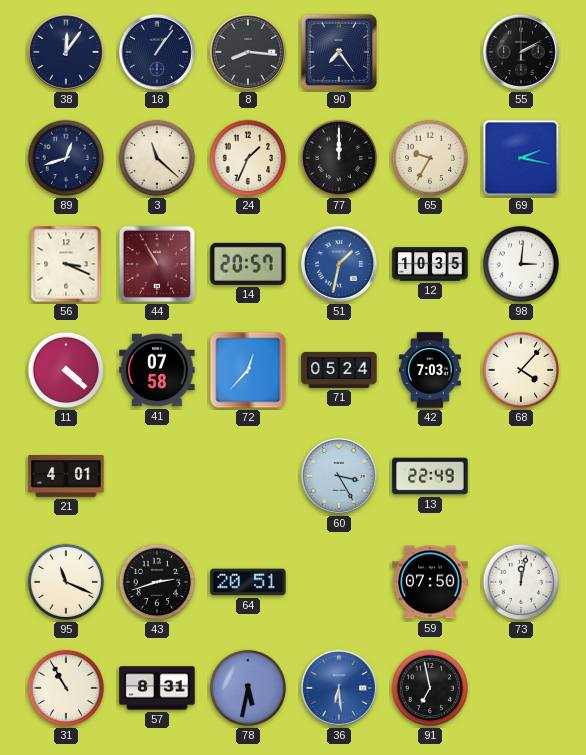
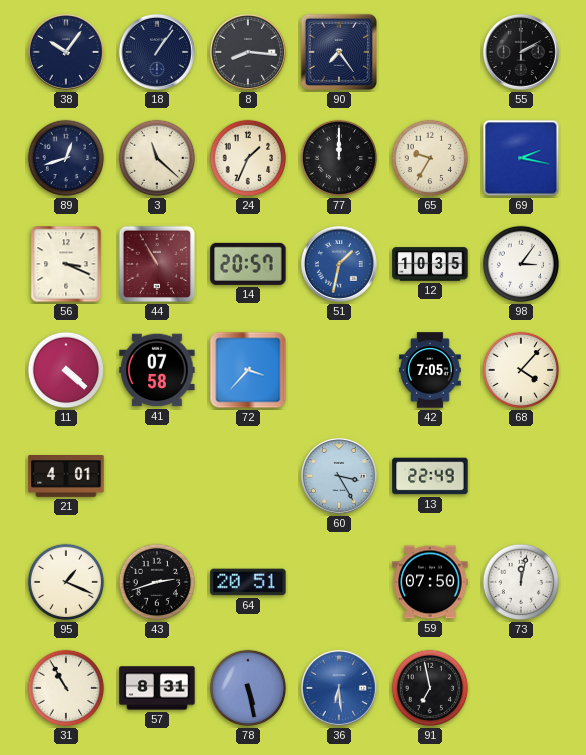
38: 12:06 -> 10:06
98: 3:01 -> 3:06
72: 12:37 -> 3:37
71: 05:24 -> none
42: 7:03 -> 7:05
95: 11:19 -> 1:19
78: 5:32 -> 5:28
